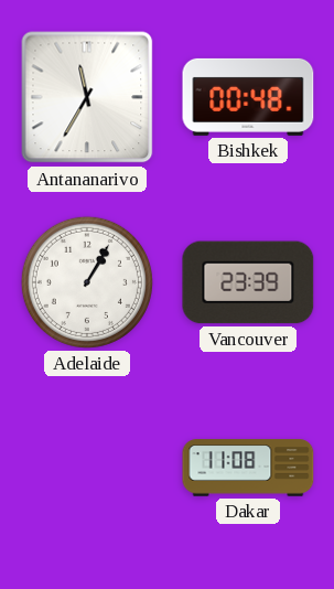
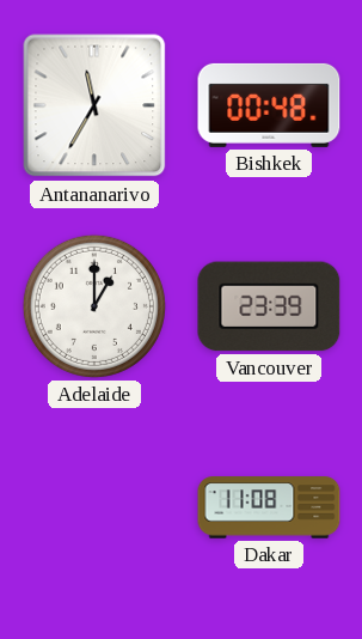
Adelaide: 1:05 -> 1:00
